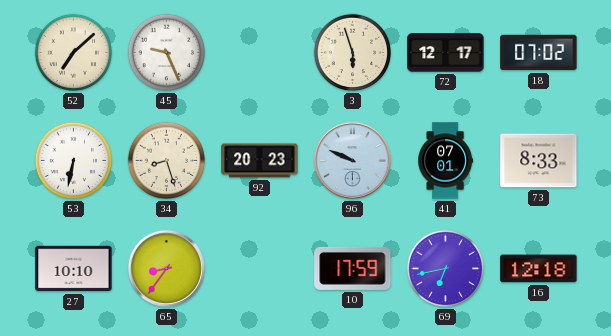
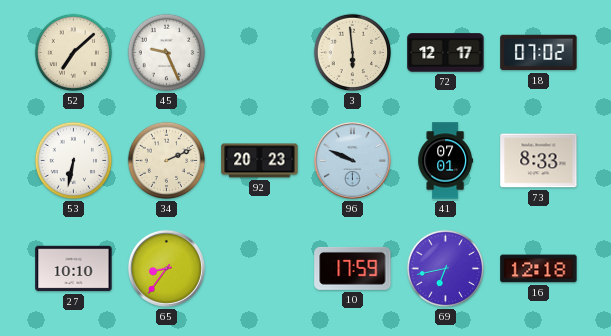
3: 5:57 -> 5:59
34: 8:27 -> 2:11
